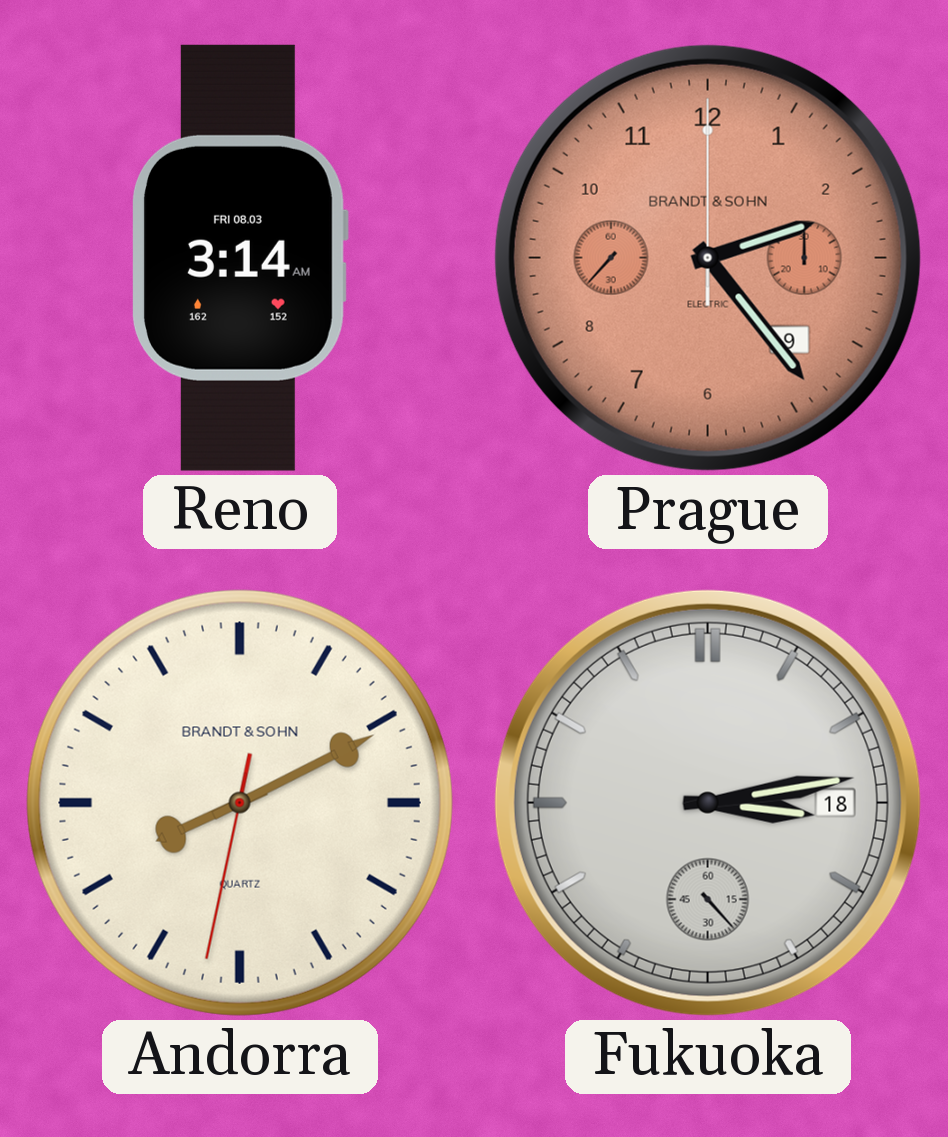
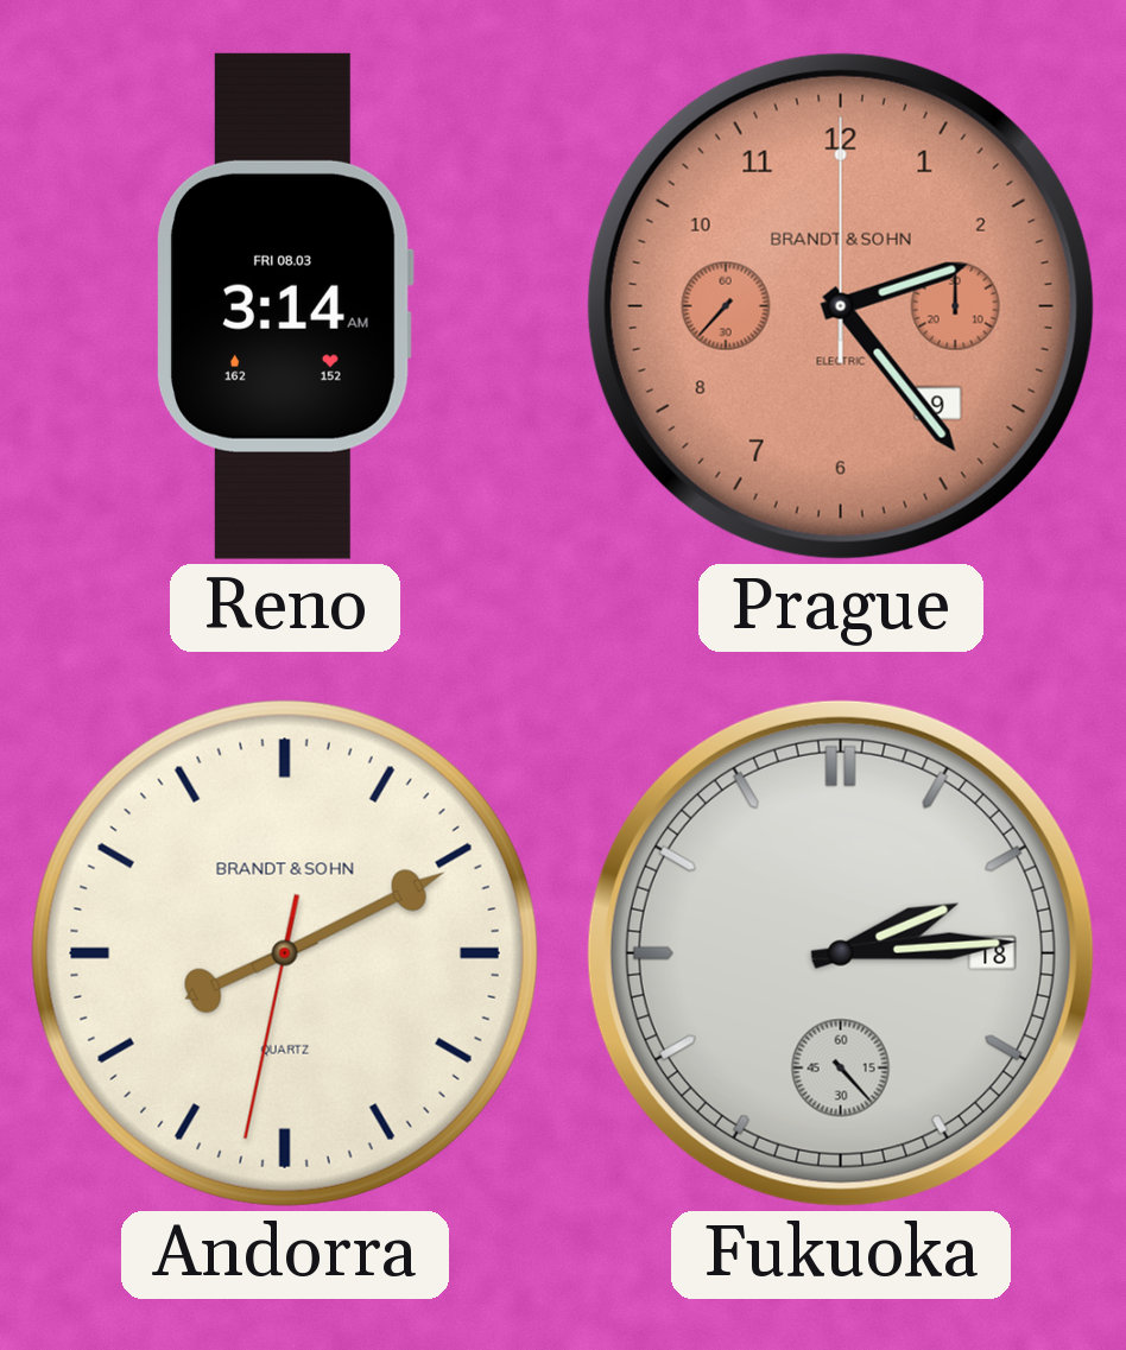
Fukuoka: 3:13 -> 2:14
